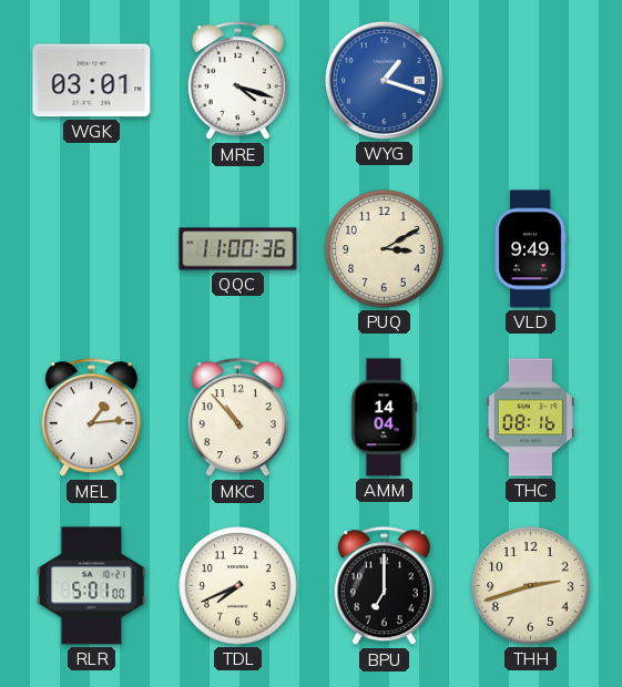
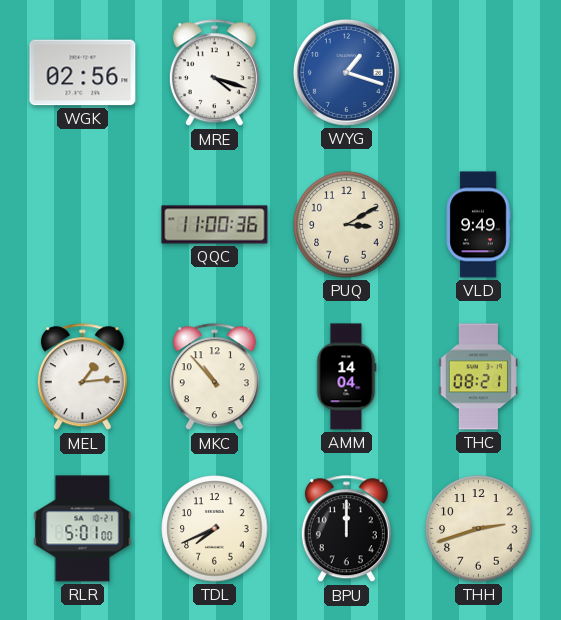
WGK: 03:01 -> 02:56
THC: 08:16 -> 08:21
BPU: 7:00 -> 12:00
